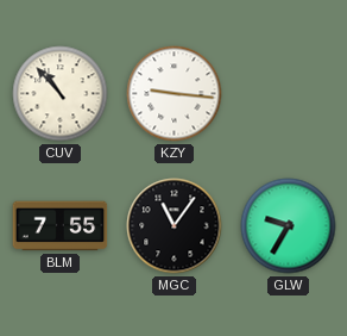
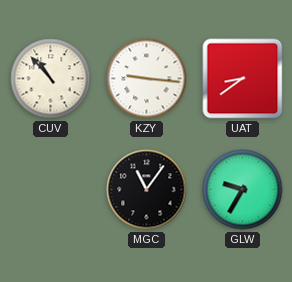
UAT: none -> 8:39
BLM: 7:55 -> none
